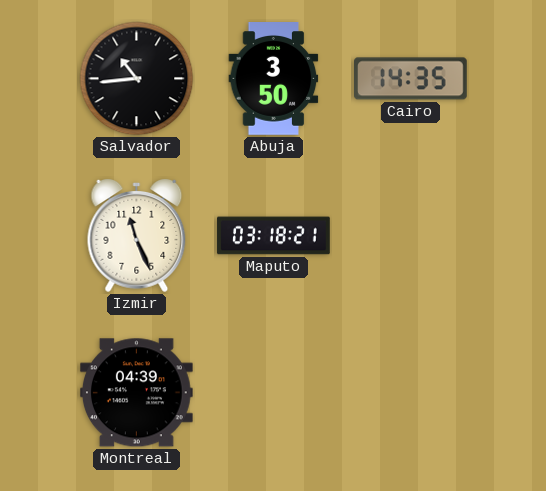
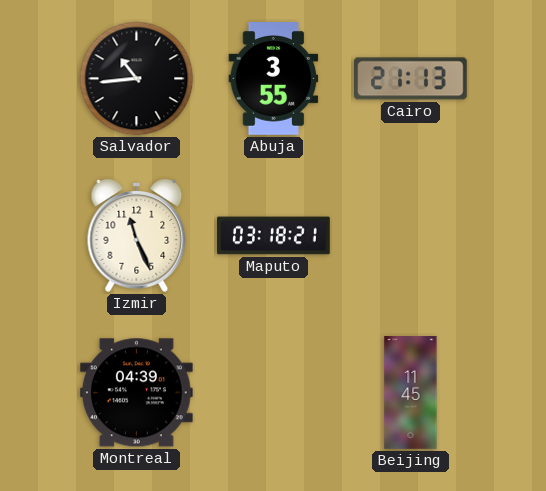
Abuja: 3:50 -> 3:55
Cairo: 14:35 -> 21:13
Beijing: none -> 11:45
